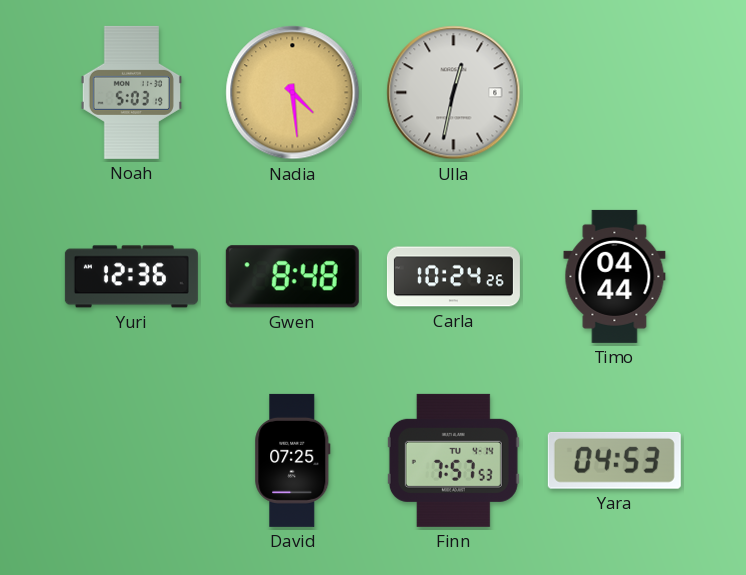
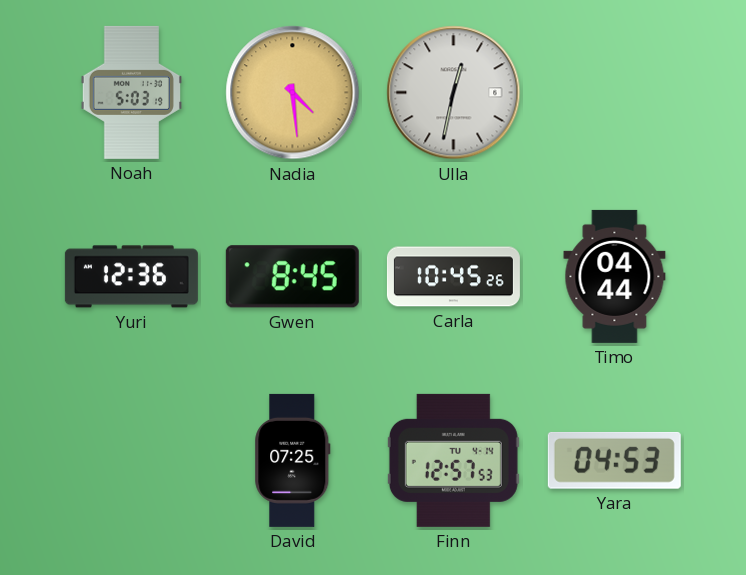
Gwen: 8:48 -> 8:45
Carla: 10:24 -> 10:45
Finn: 7:57 -> 12:57
